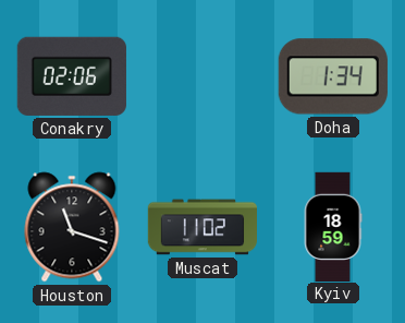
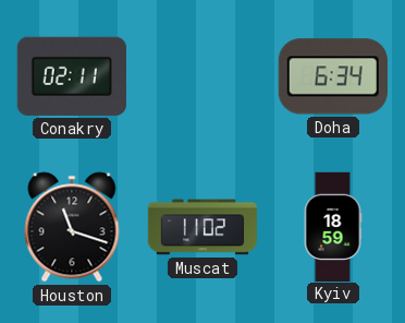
Conakry: 02:06 -> 02:11
Doha: 1:34 -> 6:34
